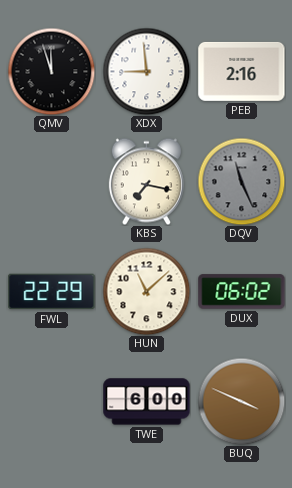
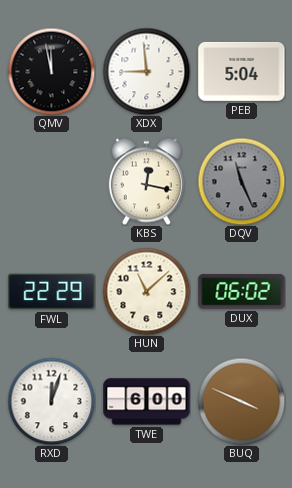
QMV: 11:57 -> 11:58
PEB: 2:16 -> 5:04
KBS: 7:17 -> 12:17
RXD: none -> 12:03
